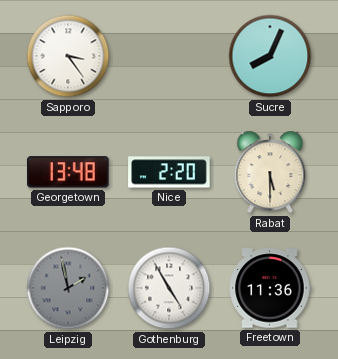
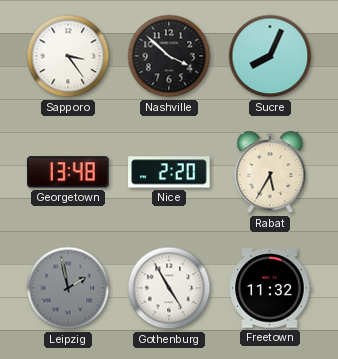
Nashville: none -> 3:52
Rabat: 5:30 -> 5:35
Freetown: 11:36 -> 11:32
